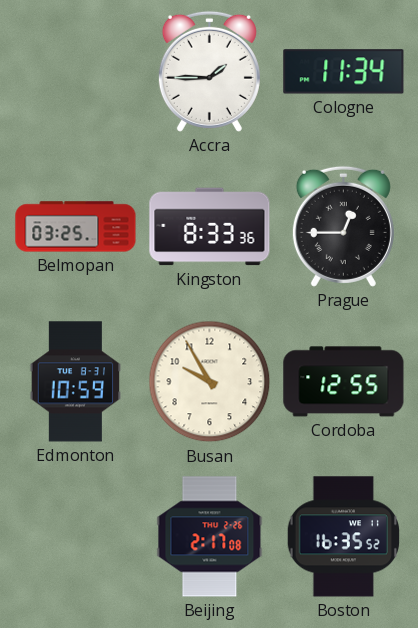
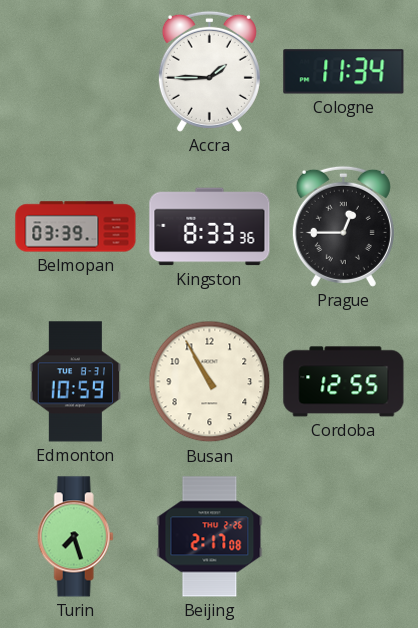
Belmopan: 03:25 -> 03:39
Busan: 9:55 -> 10:55
Turin: none -> 7:27
Boston: 16:35 -> none
